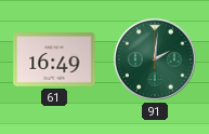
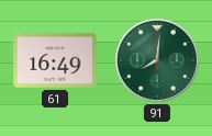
91: 2:01 -> 8:01
